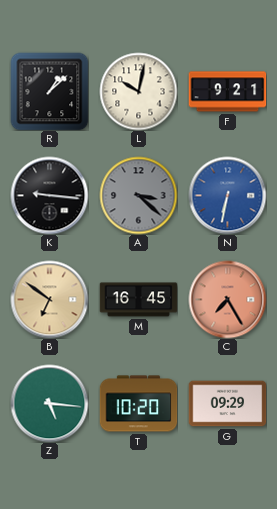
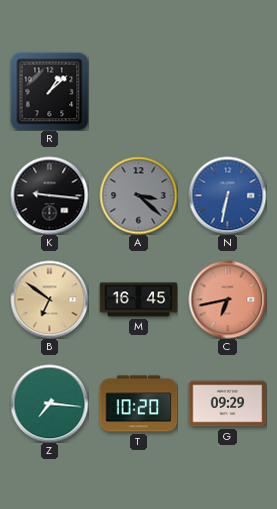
L: 10:02 -> none
F: 9:21 -> none
C: 7:25 -> 6:43
Z: 5:16 -> 7:16
